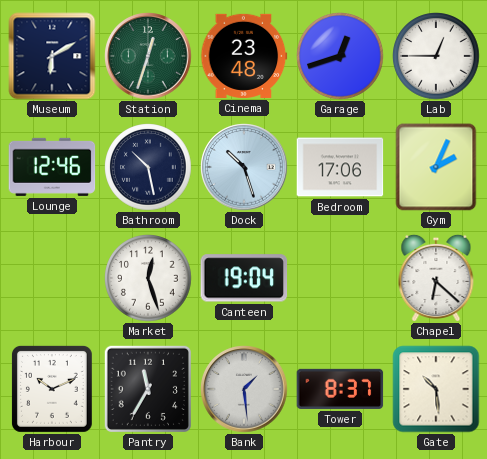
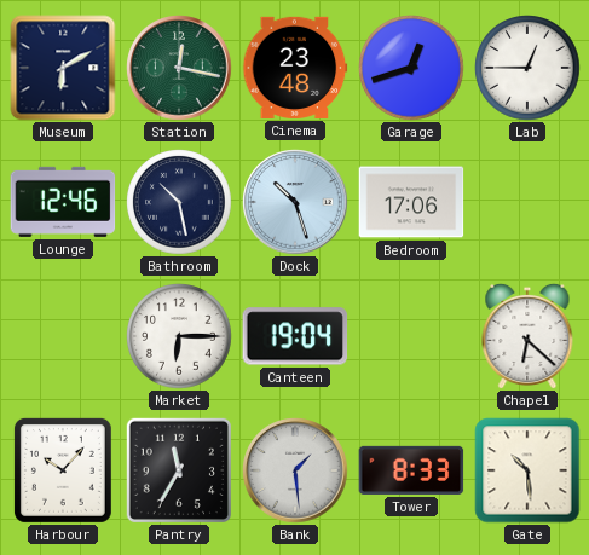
Station: 12:33 -> 12:17
Gym: 2:04 -> none
Market: 12:27 -> 6:15
Harbour: 10:11 -> 10:07
Tower: 8:37 -> 8:33
